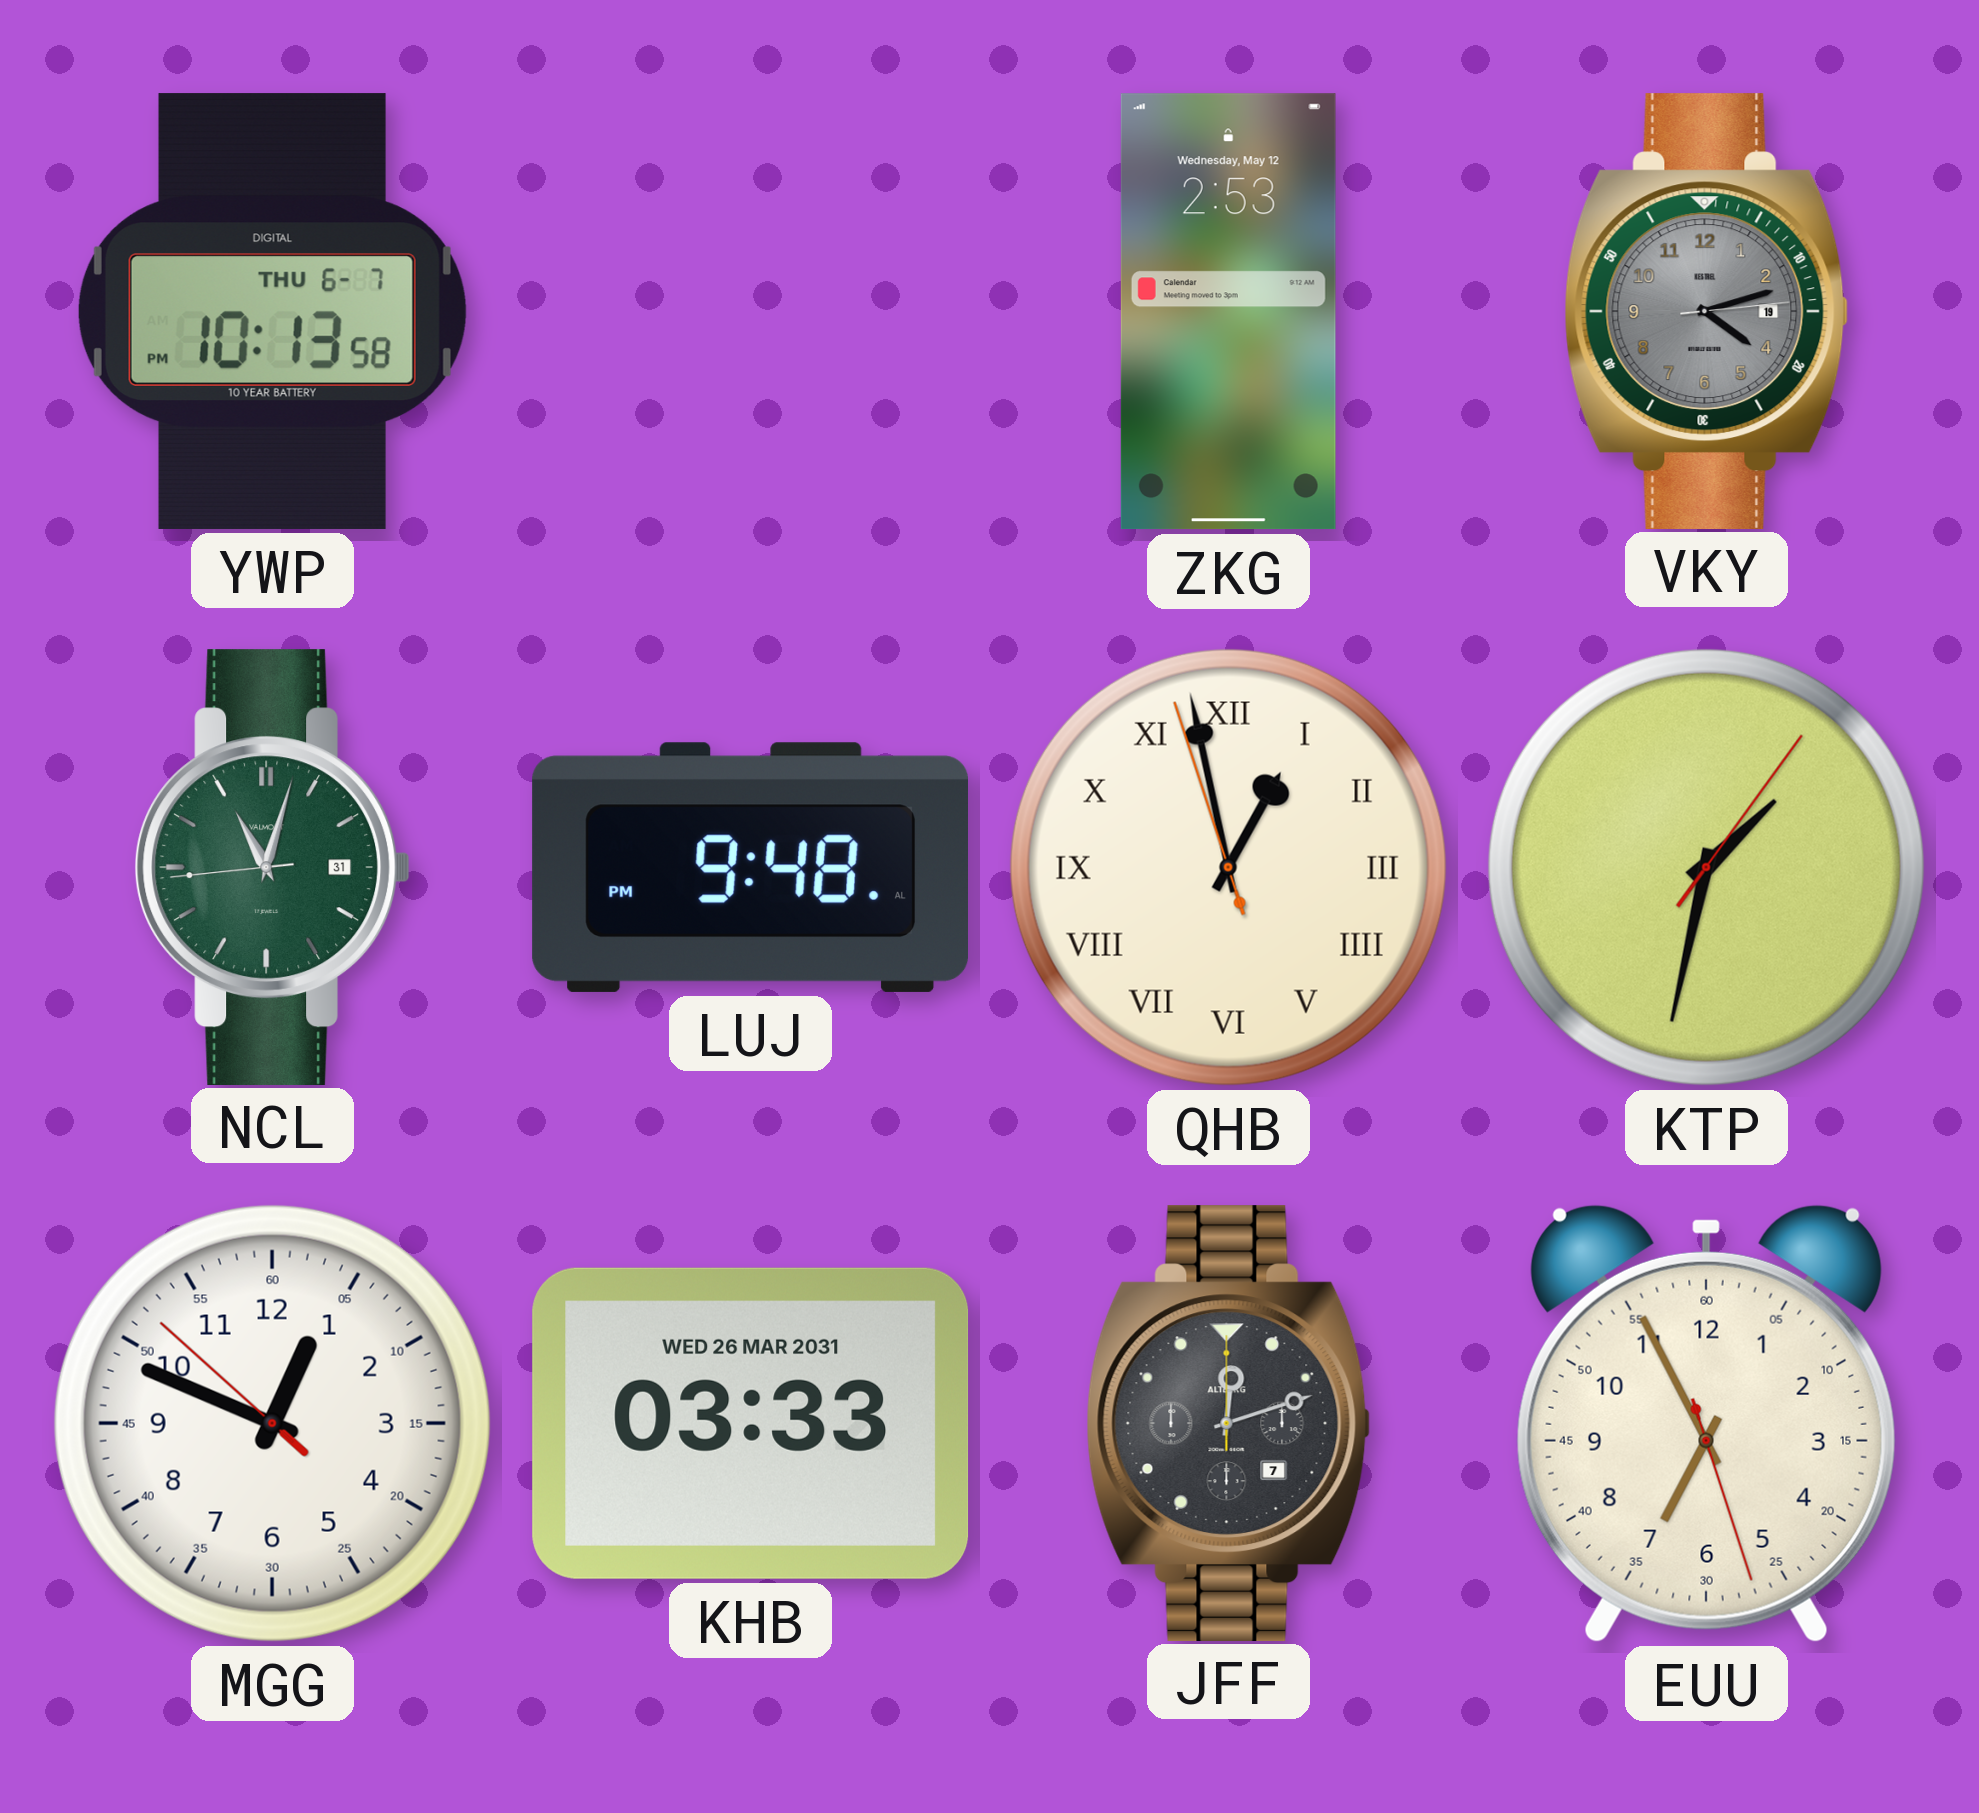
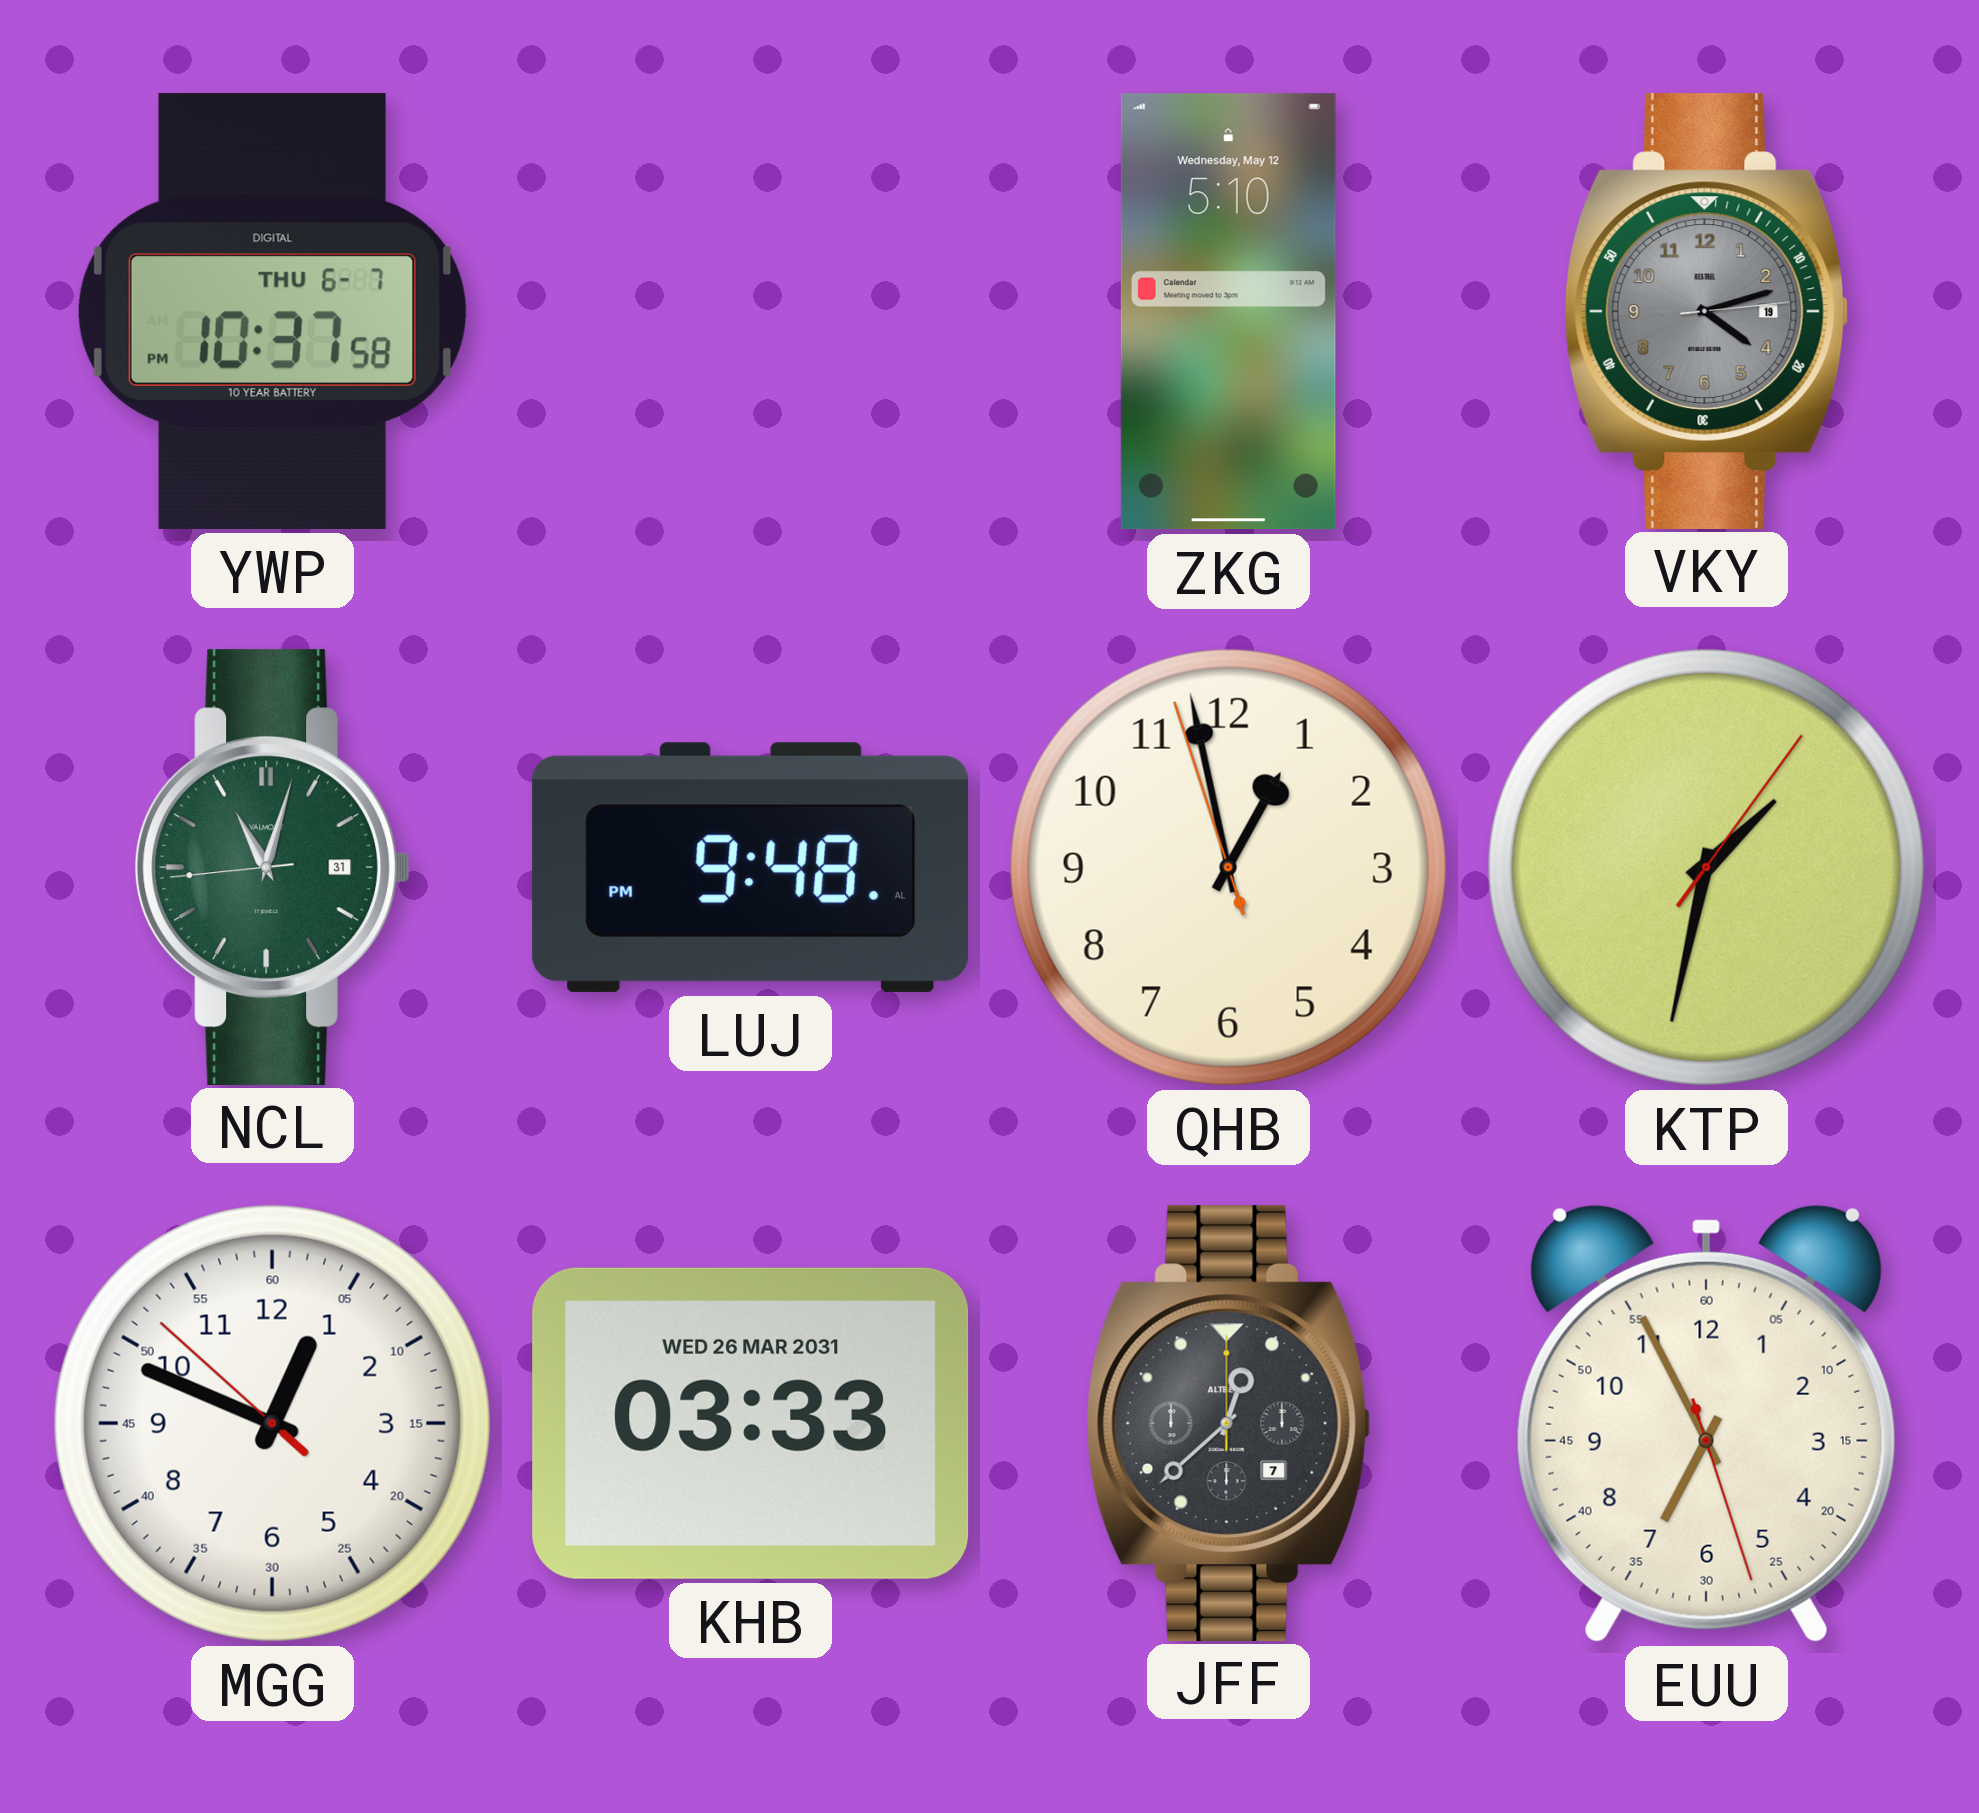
YWP: 10:13 -> 10:37
ZKG: 2:53 -> 5:10
QHB numerals: Roman -> Arabic
JFF: 12:12 -> 12:38
